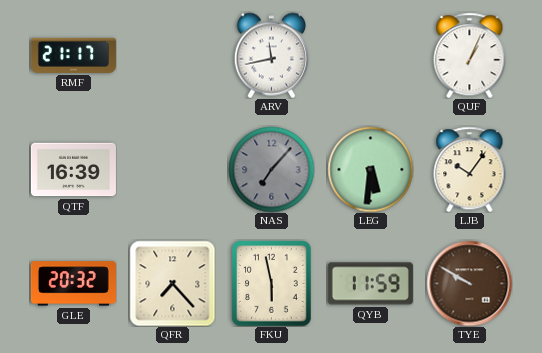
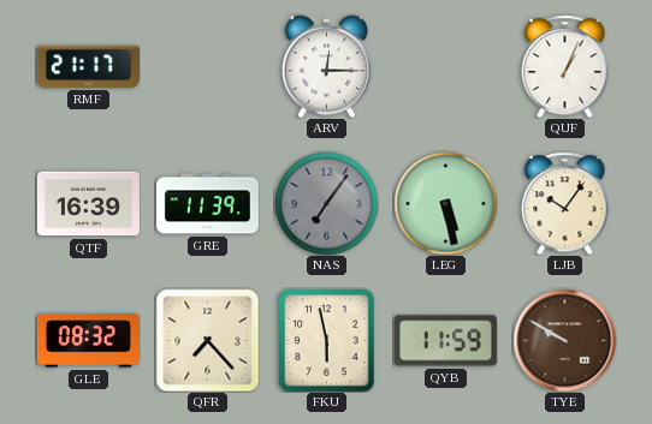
ARV: 11:43 -> 12:15
GRE: none -> 11:39
NAS: 7:07 -> 7:06
LEG: 5:31 -> 5:28
GLE: 20:32 -> 08:32
